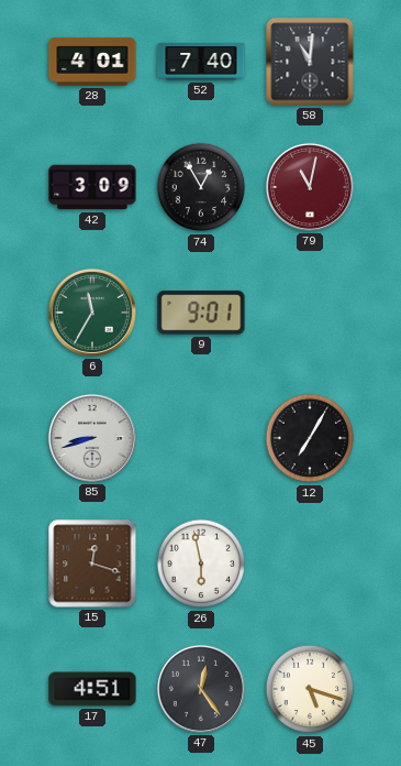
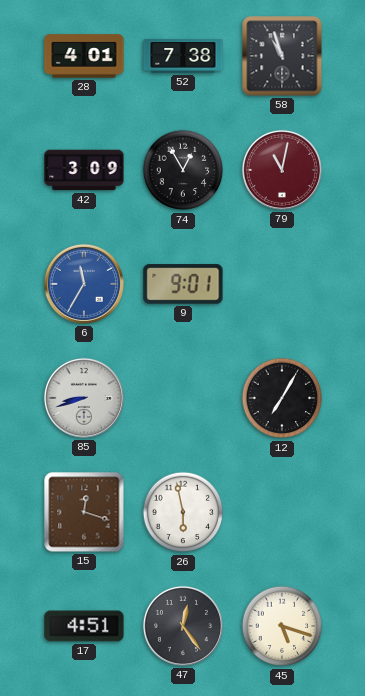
52: 7:40 -> 7:38
58: 11:01 -> 10:57
6 dial: green -> blue
